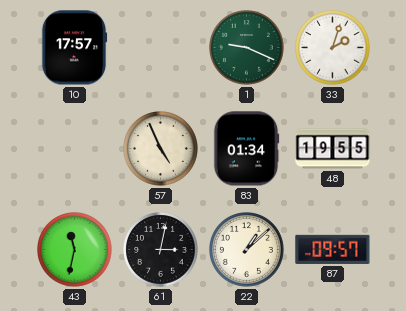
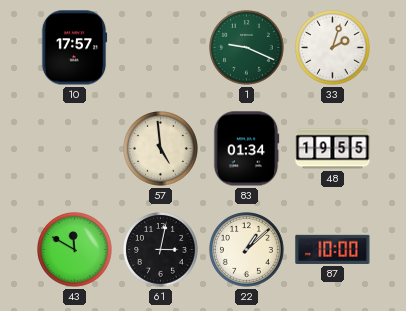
57: 4:56 -> 4:59
43: 11:32 -> 11:50
87: 09:57 -> 10:00
